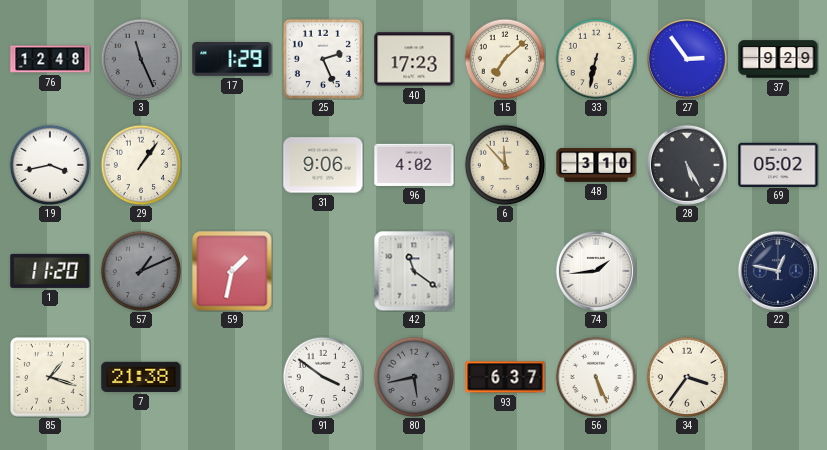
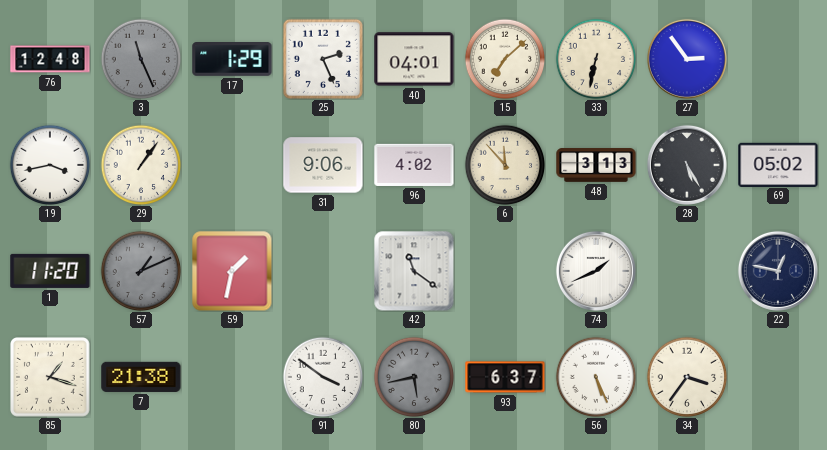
40: 17:23 -> 04:01
37: 9:29 -> none
48: 3:10 -> 3:13
74: 1:44 -> 1:41
